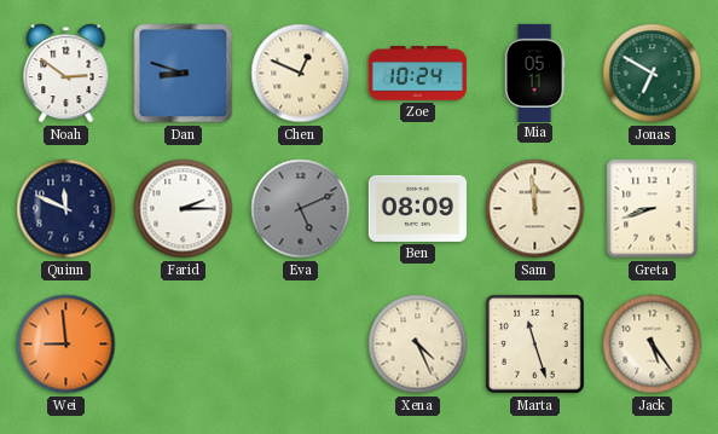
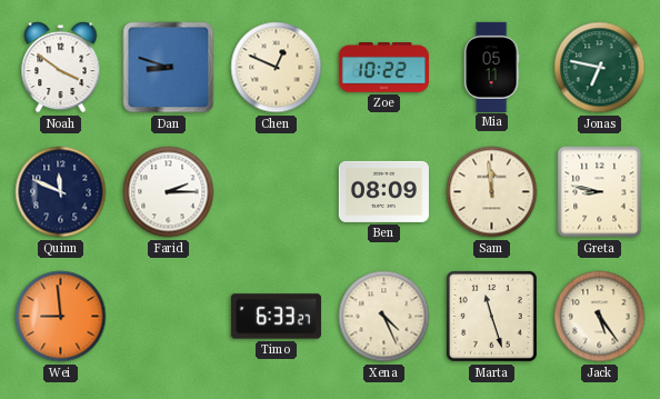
Noah: 2:51 -> 3:51
Zoe: 10:24 -> 10:22
Jonas: 6:50 -> 6:47
Eva: 5:11 -> none
Greta: 8:42 -> 8:47
Timo: none -> 6:33
